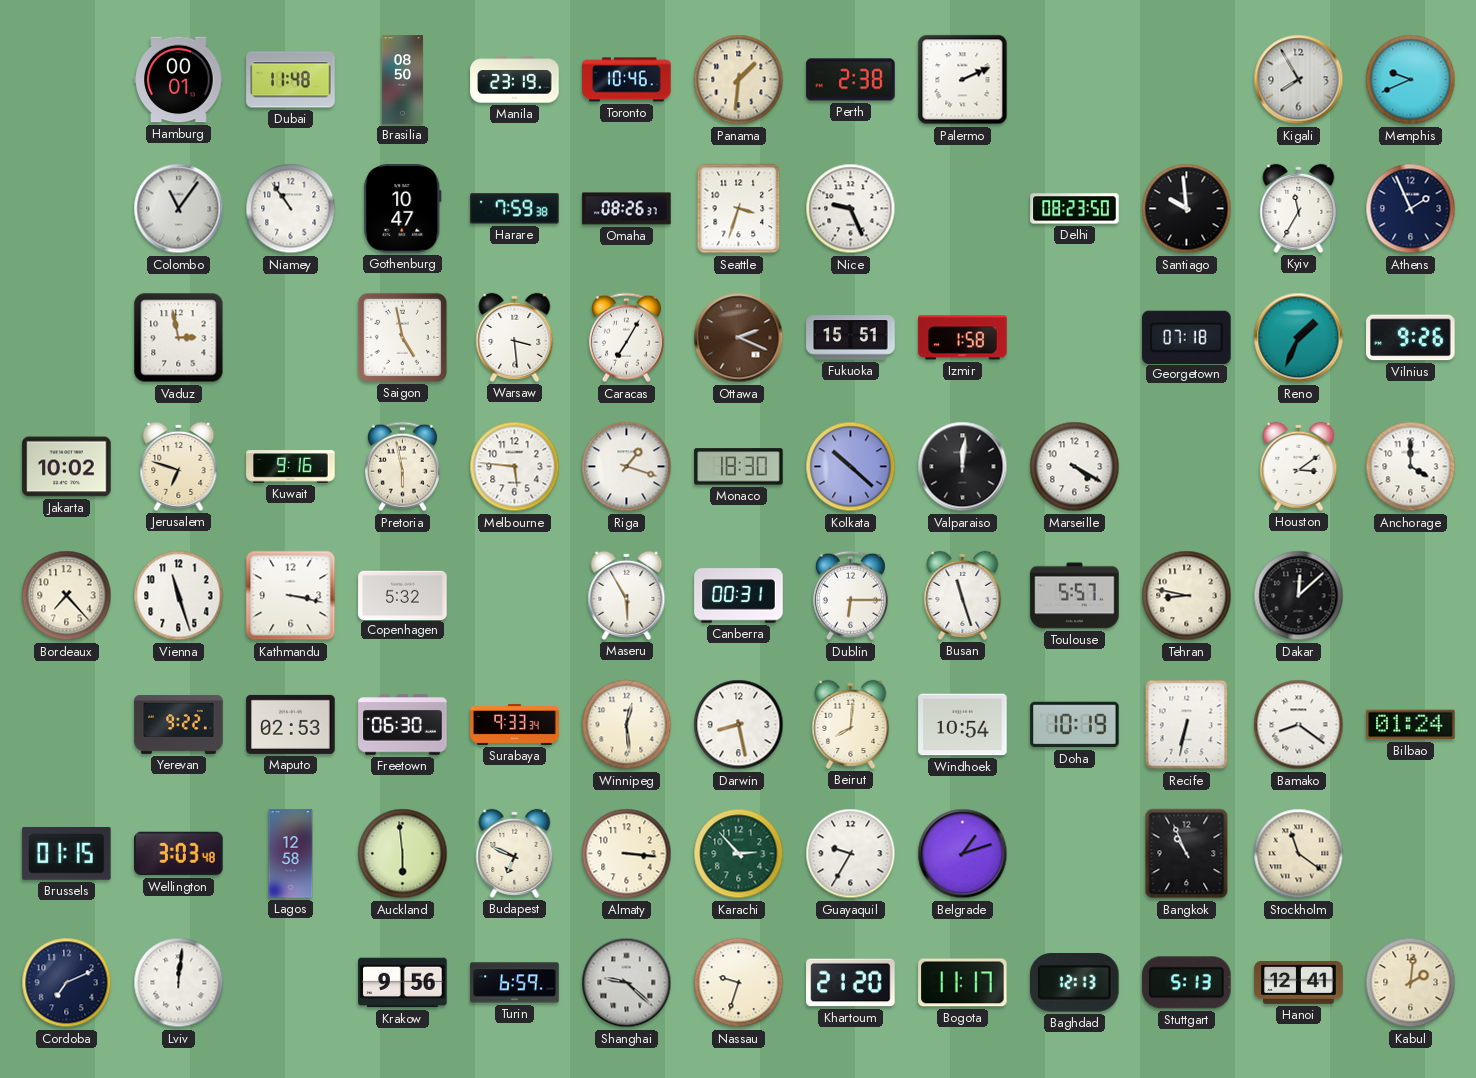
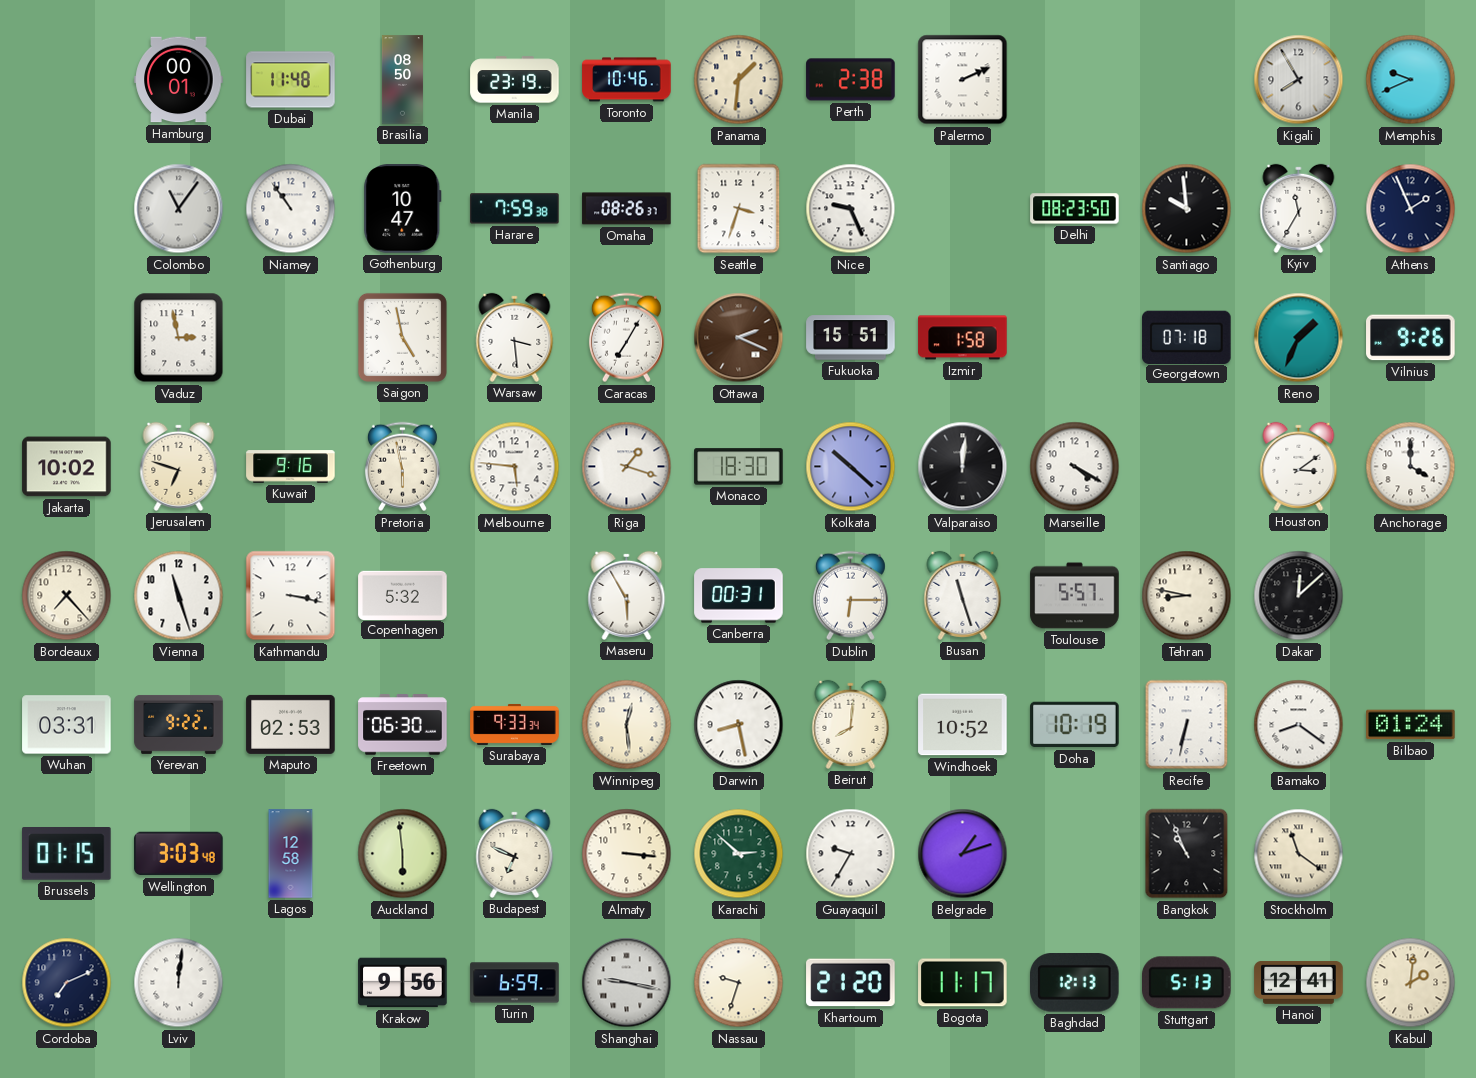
Wuhan: none -> 03:31
Windhoek: 10:54 -> 10:52
Karachi: 2:53 -> 2:52
Shanghai: 9:22 -> 9:17
